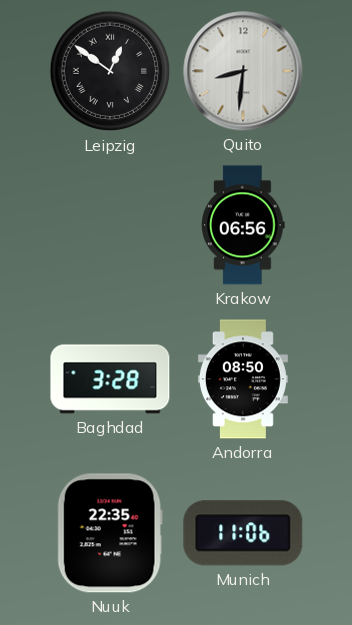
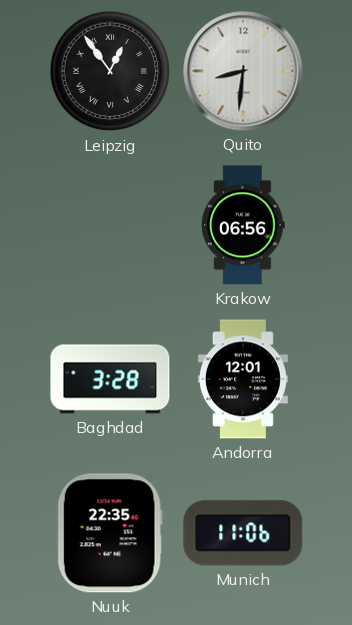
Leipzig: 12:51 -> 12:54
Andorra: 08:50 -> 12:01
